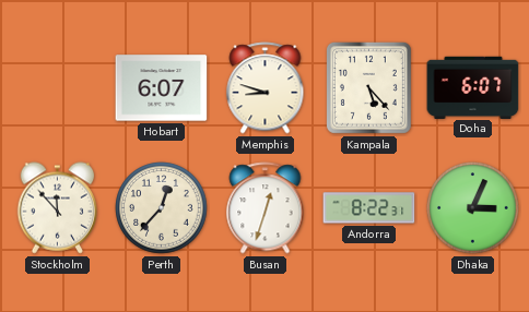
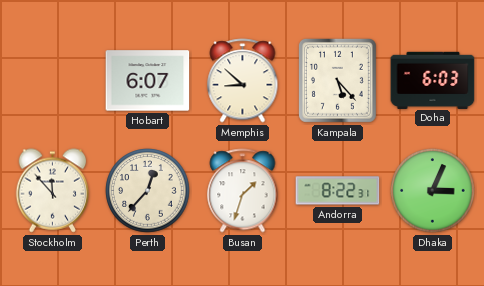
Memphis: 8:48 -> 8:52
Doha: 6:07 -> 6:03
Busan: 12:33 -> 1:33
